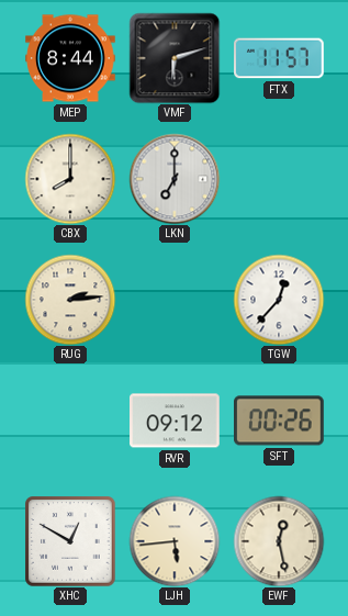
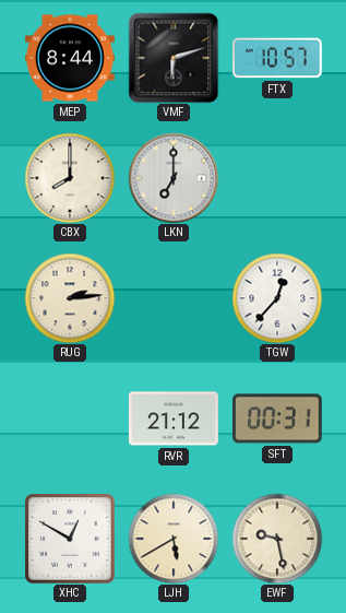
FTX: 11:57 -> 10:57
RVR: 09:12 -> 21:12
SFT: 00:26 -> 00:31
LJH: 5:44 -> 5:40
EWF: 12:28 -> 9:28
